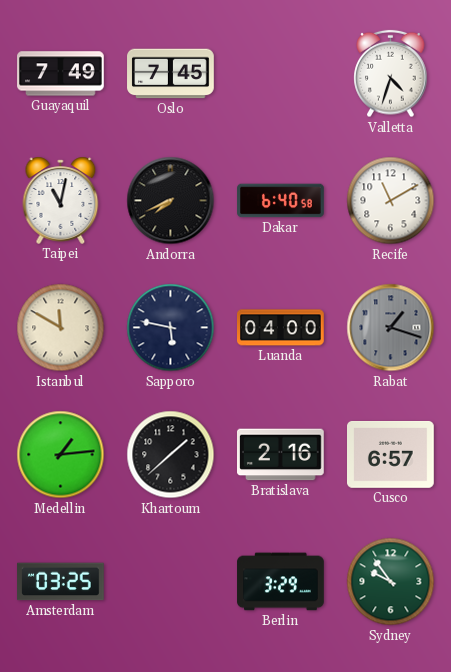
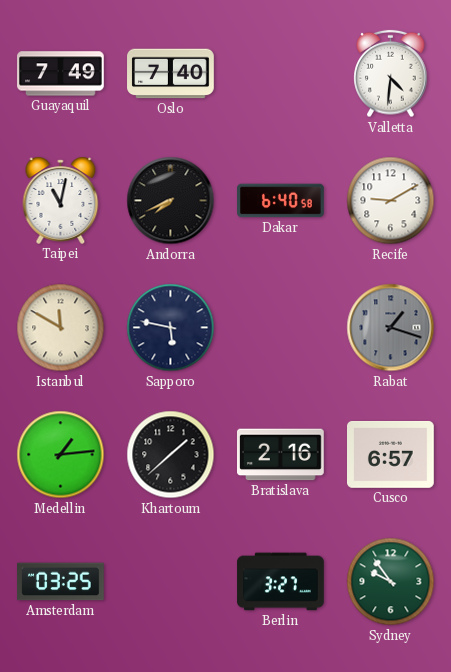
Oslo: 7:45 -> 7:40
Valletta: 4:33 -> 4:31
Recife: 11:10 -> 9:10
Luanda: 04:00 -> none
Berlin: 3:29 -> 3:27
